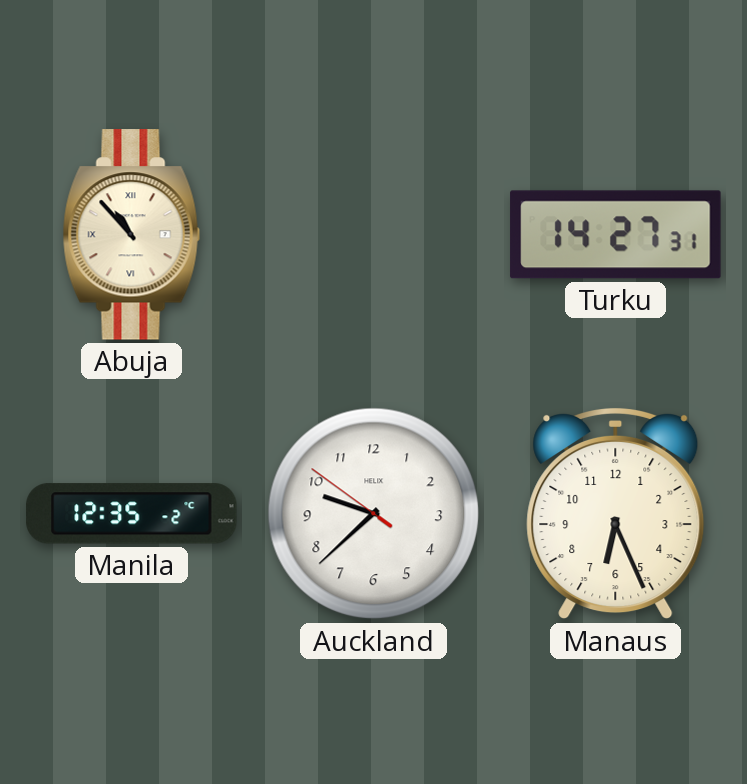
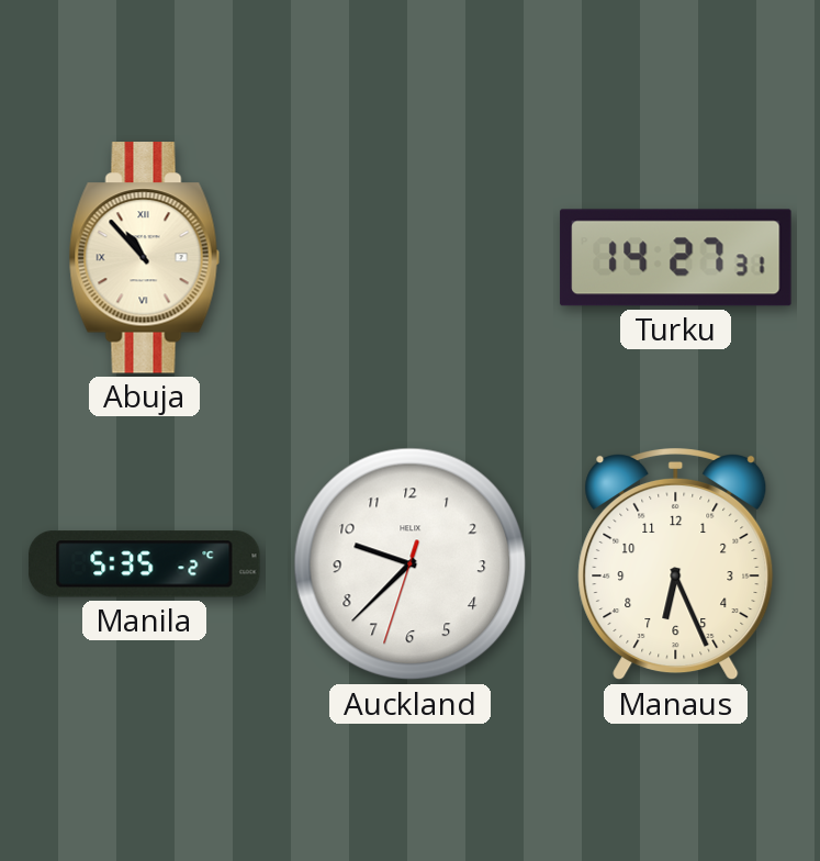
Manila: 12:35 -> 5:35
Auckland: 9:37:51 -> 9:37:33
